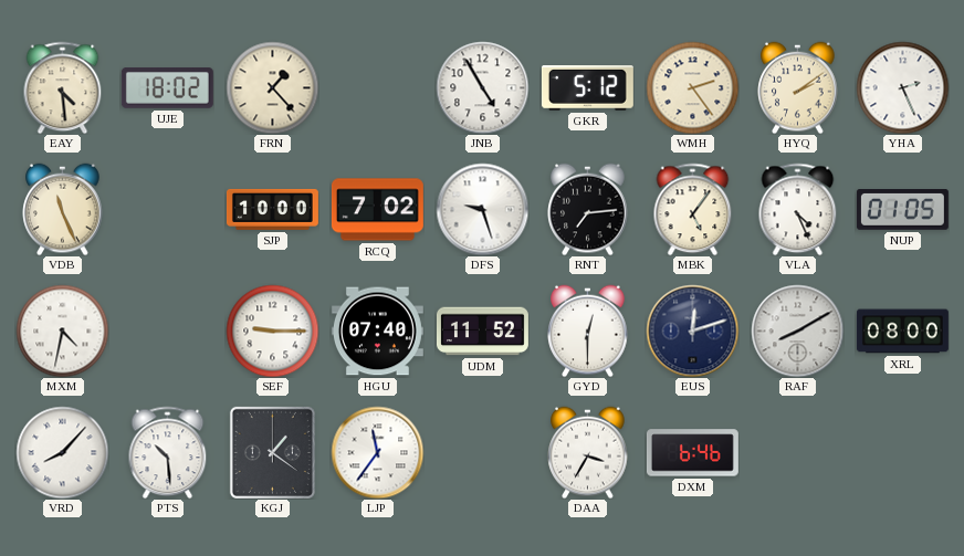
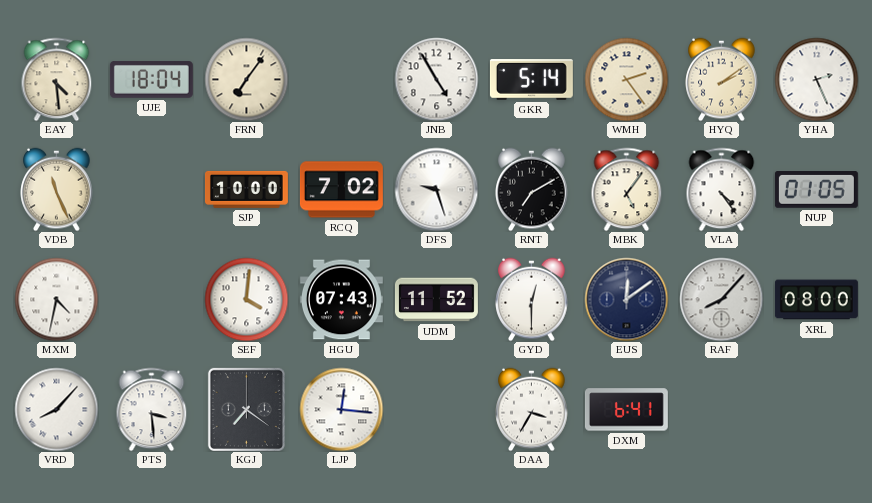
UJE: 18:02 -> 18:04
FRN: 1:23 -> 7:06
GKR: 5:12 -> 5:14
RNT: 7:14 -> 7:10
VLA: 4:26 -> 4:24
SEF: 9:15 -> 4:01
HGU: 07:40 -> 07:43
EUS: 12:12 -> 12:09
RAF: 8:10 -> 8:07
PTS: 10:29 -> 3:29
KGJ: 1:21 -> 7:21
LJP: 11:36 -> 12:16
DXM: 6:46 -> 6:41
